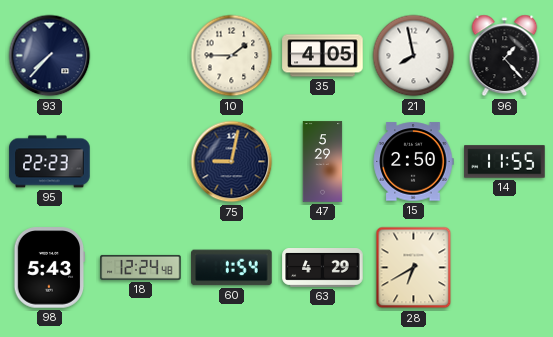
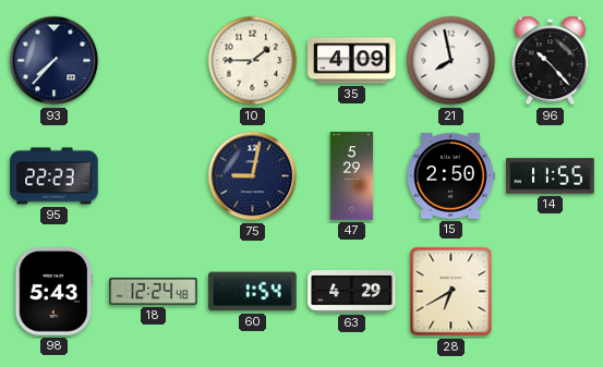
35: 4:05 -> 4:09
96: 1:23 -> 10:23
